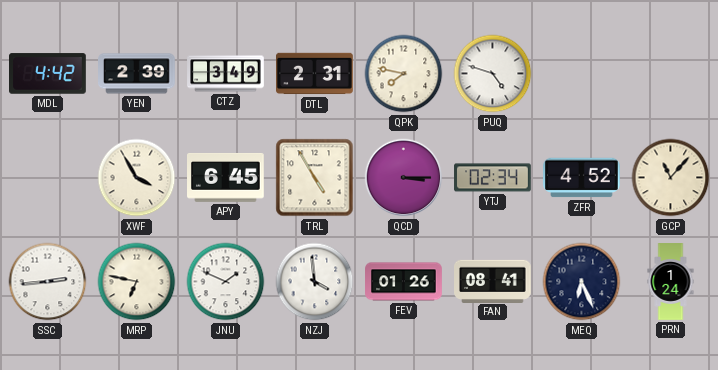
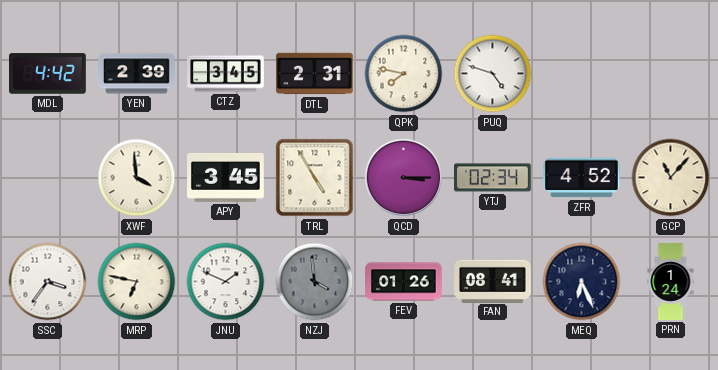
CTZ: 3:49 -> 3:45
XWF: 3:55 -> 3:59
APY: 6:45 -> 3:45
SSC: 2:44 -> 3:36
NZJ dial: white -> grey
